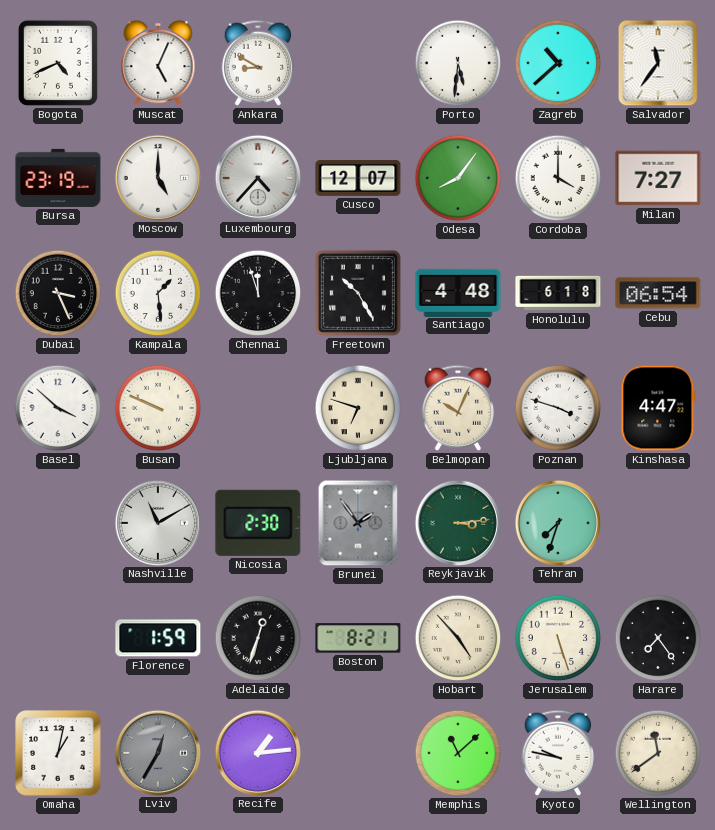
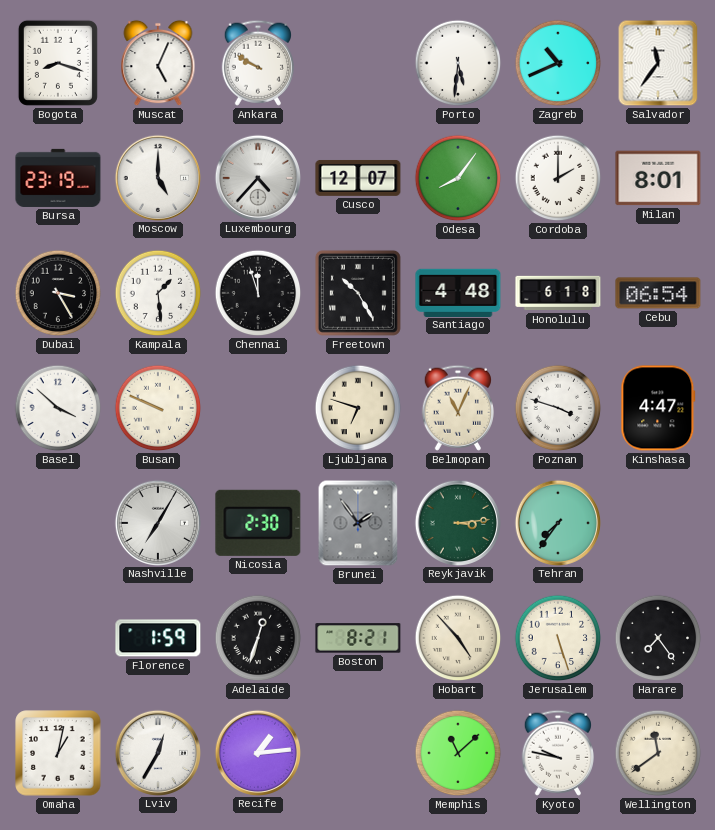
Bogota: 4:41 -> 8:18
Ankara: 8:50 -> 9:50
Zagreb: 10:38 -> 10:41
Cordoba: 4:00 -> 2:00
Milan: 7:27 -> 8:01
Dubai: 3:26 -> 3:25
Belmopan: 10:04 -> 11:04
Nashville: 11:10 -> 7:05
Tehran: 7:33 -> 7:36
Lviv dial: grey -> white
